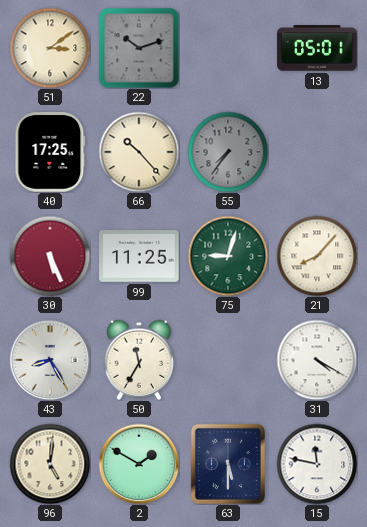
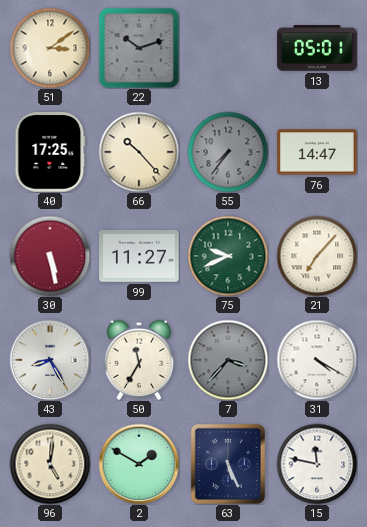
76: none -> 14:47
30: 5:26 -> 5:28
99: 11:25 -> 11:27
75: 9:03 -> 9:41
21: 8:07 -> 7:07
7: none -> 3:37
63: 5:30 -> 5:26
